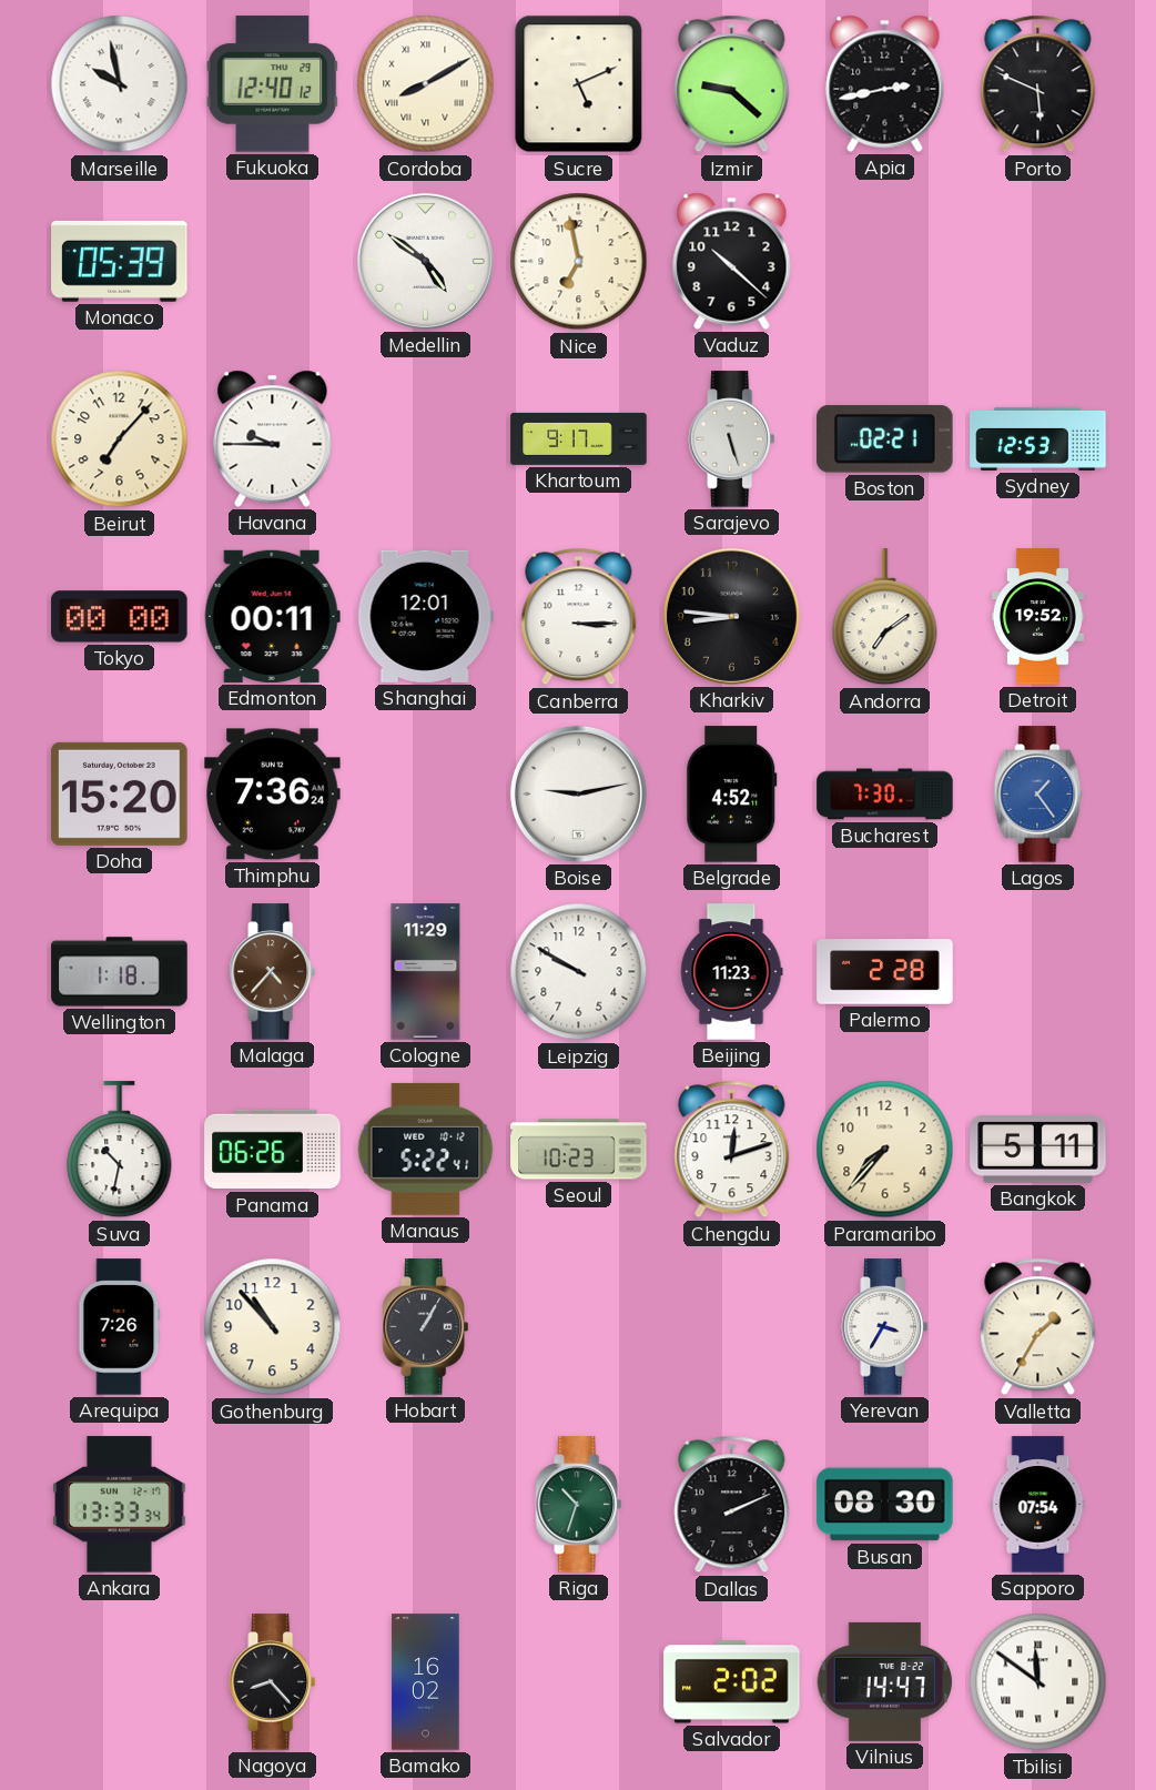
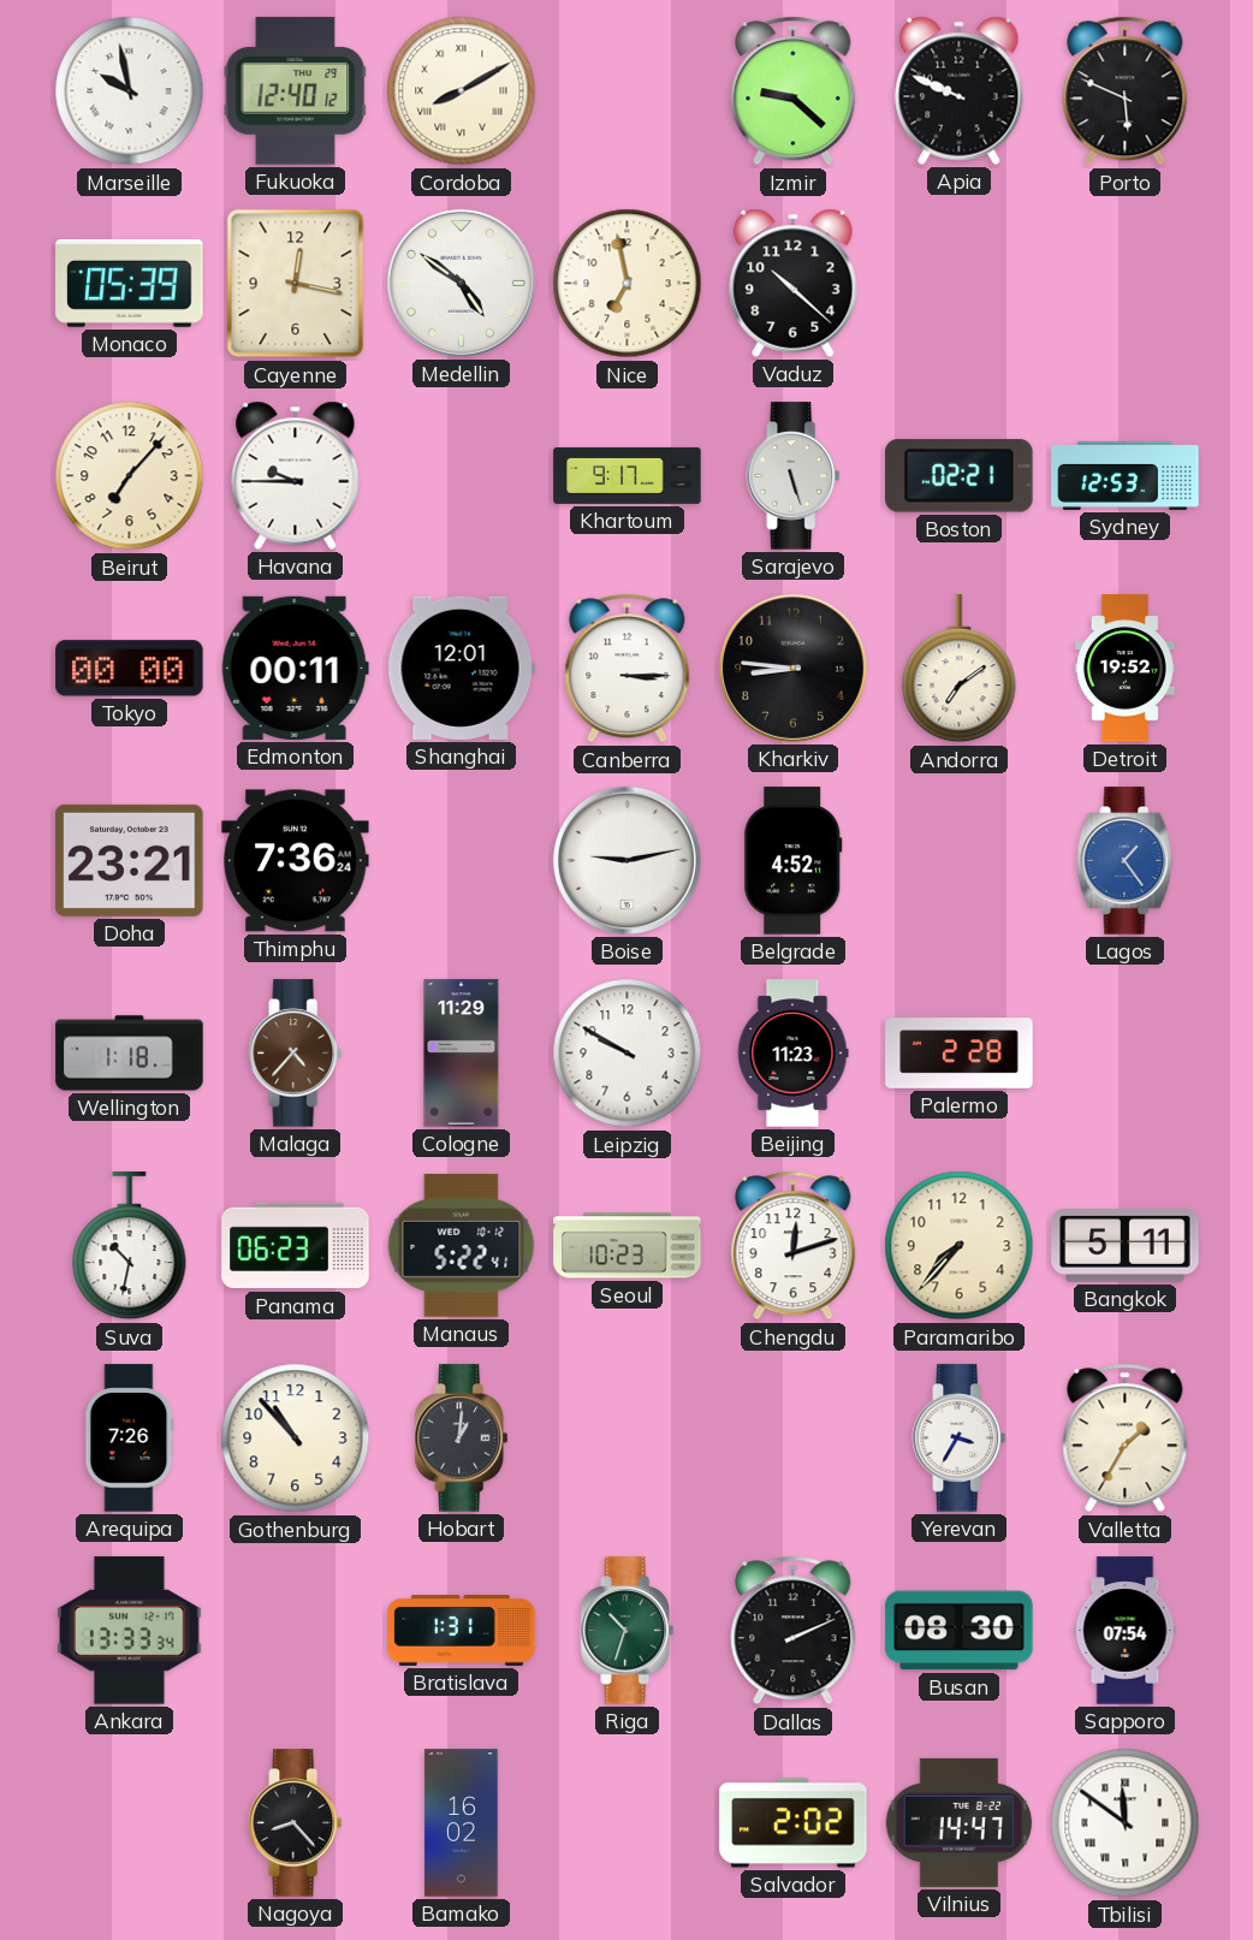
Sucre: 5:11 -> none
Apia: 2:43 -> 9:49
Cayenne: none -> 12:17
Doha: 15:20 -> 23:21
Bucharest: 7:30 -> none
Panama: 06:26 -> 06:23
Hobart: 1:05 -> 1:01
Bratislava: none -> 1:31
